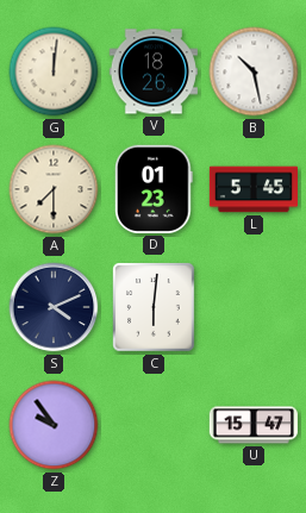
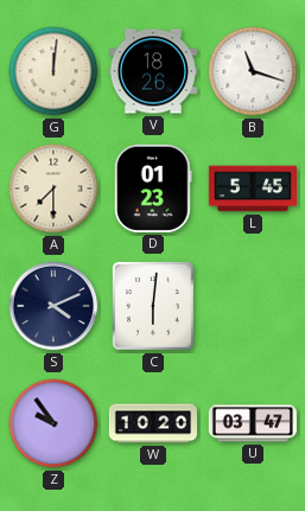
B: 10:28 -> 11:18
W: none -> 10:20
U: 15:47 -> 03:47
